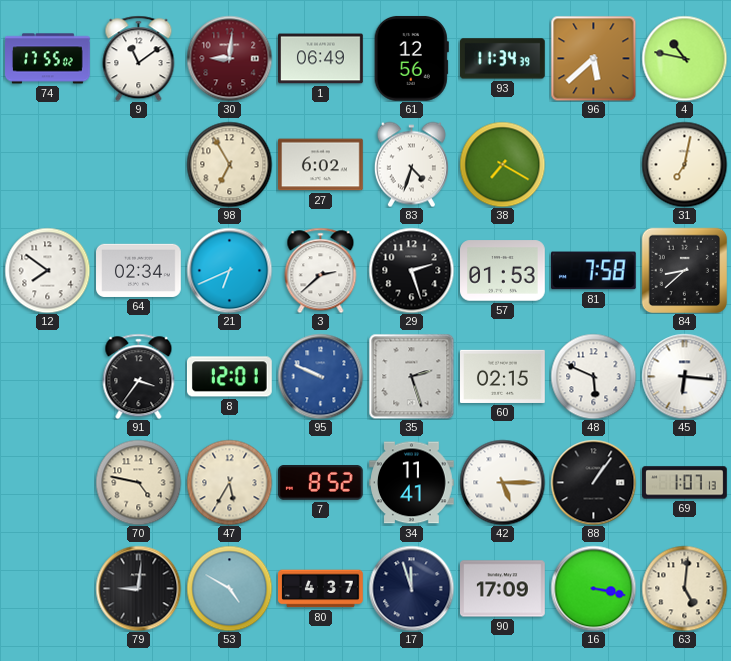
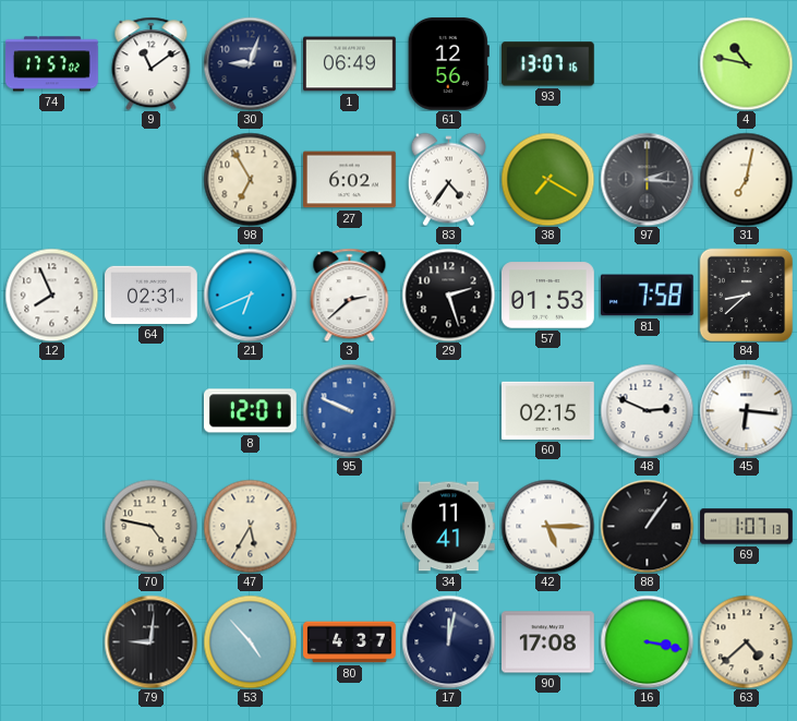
74: 17:55 -> 17:57
30: 9:01 -> 9:03
30 dial: burgundy -> navy
93: 11:34 -> 13:07
96: 5:38 -> none
83: 4:33 -> 4:36
97: none -> 2:16
12: 7:51 -> 7:56
64: 02:34 -> 02:31
91: 3:36 -> none
35: 2:27 -> none
48: 5:49 -> 2:49
7: 8:52 -> none
53: 4:50 -> 4:53
17: 11:57 -> 12:02
90: 17:09 -> 17:08
63: 5:01 -> 4:38
